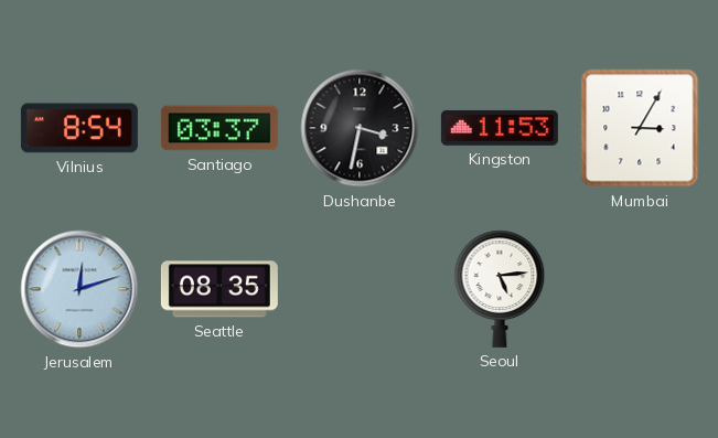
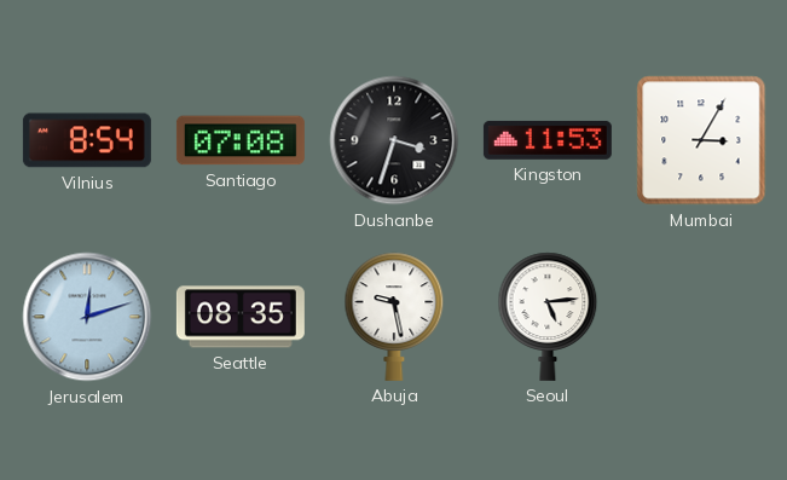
Santiago: 03:37 -> 07:08
Dushanbe: 3:32 -> 3:33
Abuja: none -> 9:28
